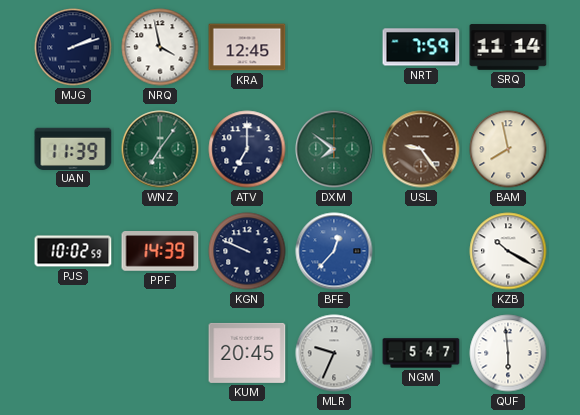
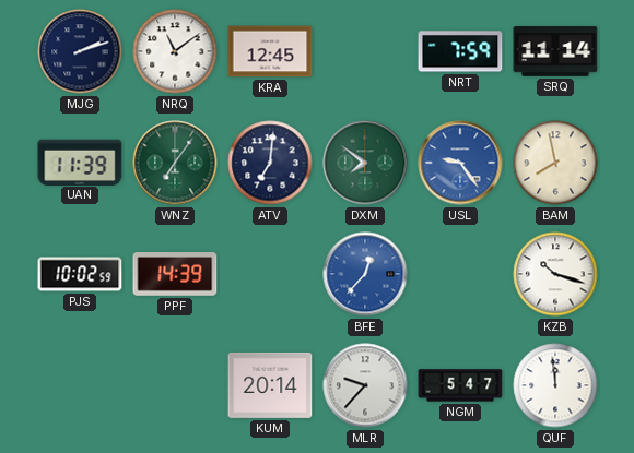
NRQ: 3:58 -> 11:09
ATV: 7:00 -> 7:01
USL dial: brown -> blue
KGN: 9:49 -> none
KZB: 10:20 -> 10:18
KUM: 20:45 -> 20:14
MLR: 9:34 -> 9:37
QUF: 5:59 -> 11:59
